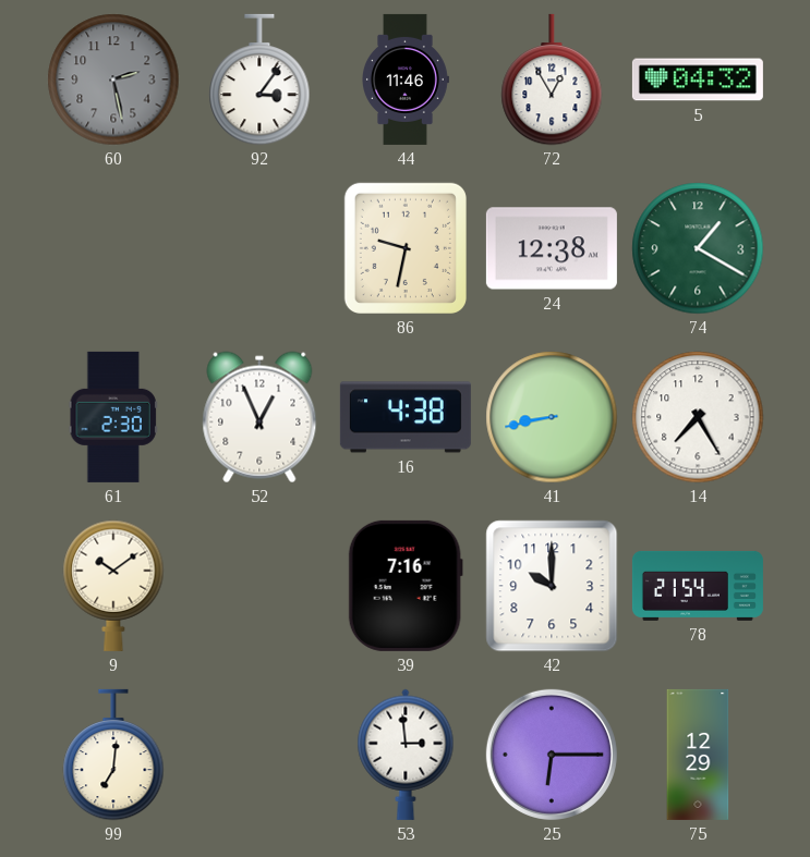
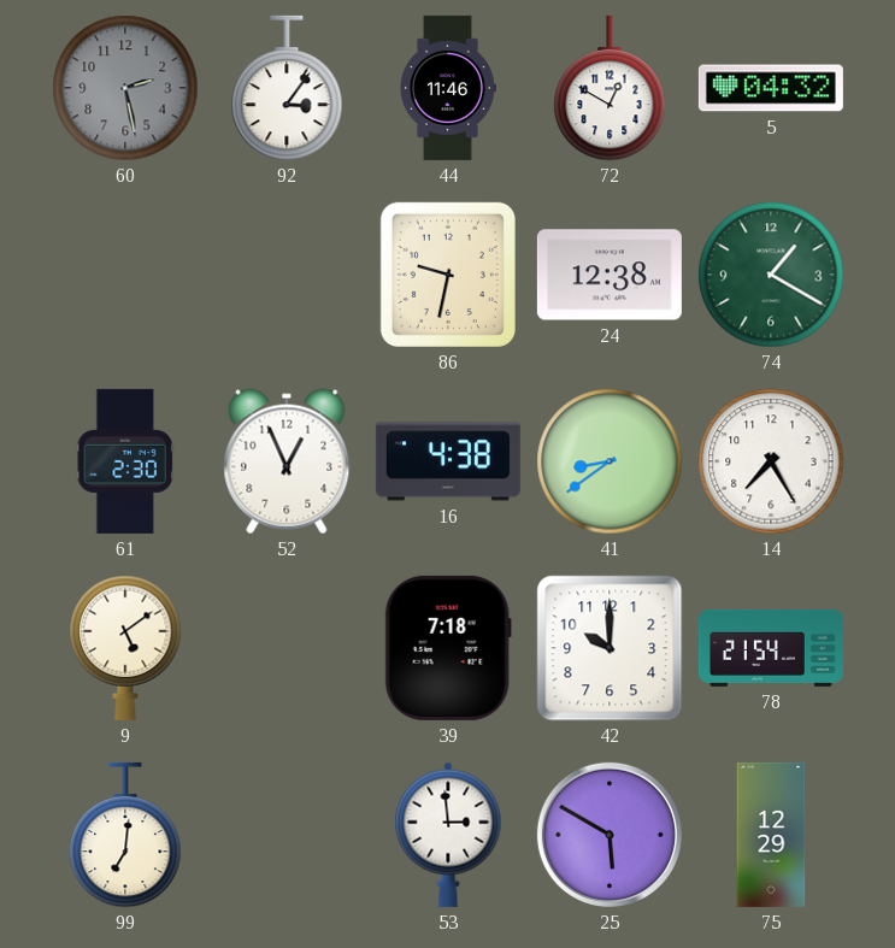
72: 12:55 -> 12:50
41: 8:43 -> 8:39
9: 10:09 -> 5:09
39: 7:16 -> 7:18
25: 6:15 -> 5:50
